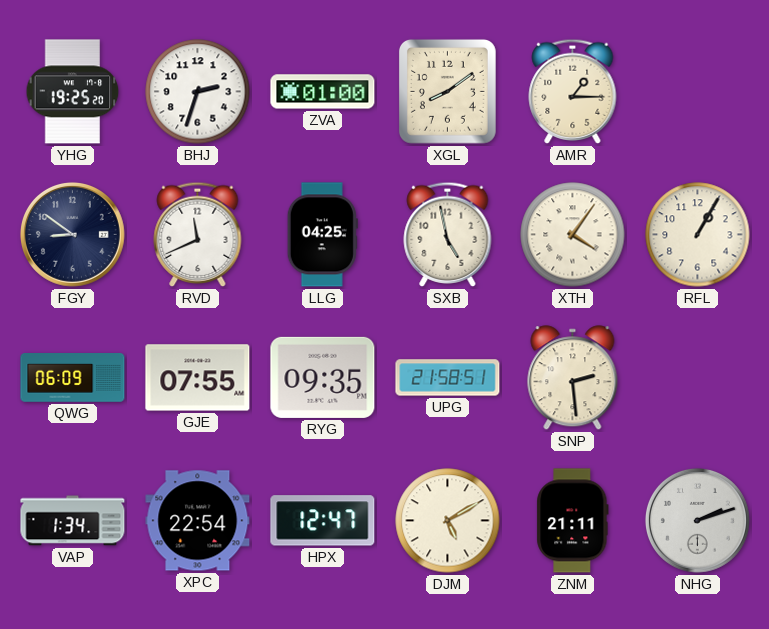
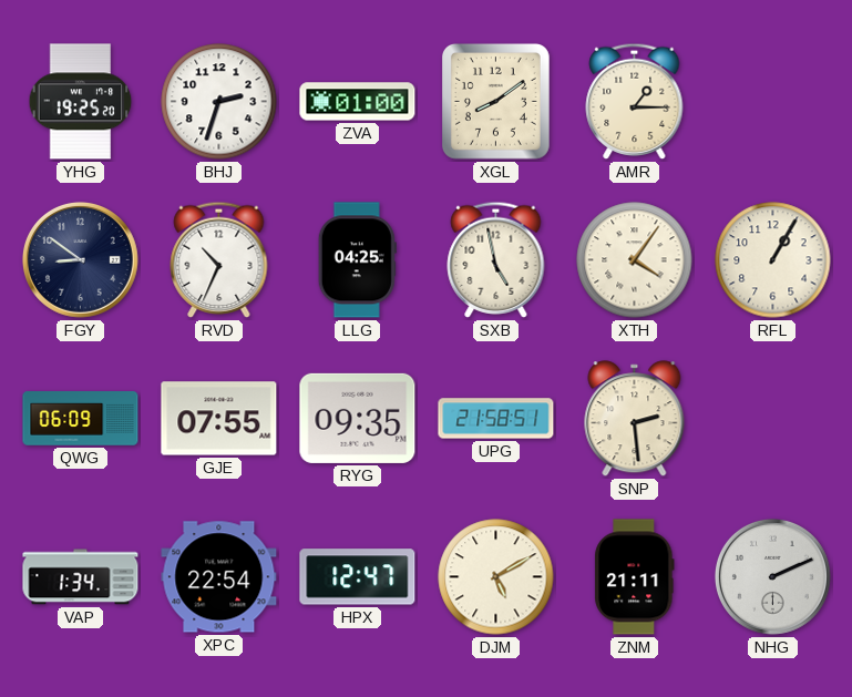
RVD: 11:41 -> 10:34
NHG: 2:12 -> 2:11
